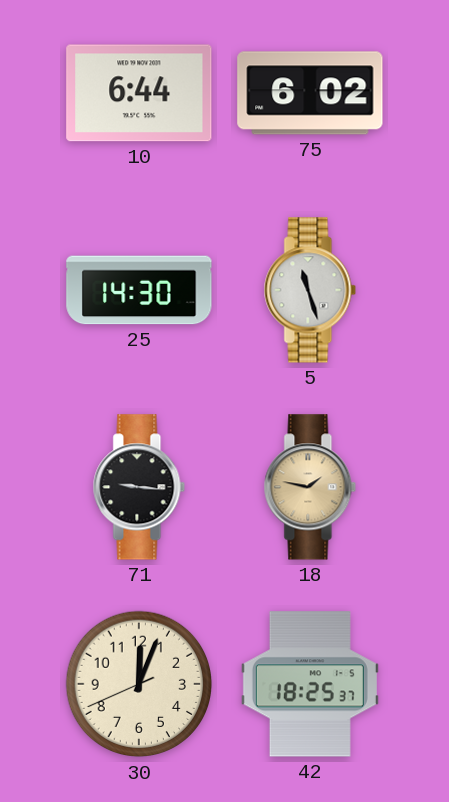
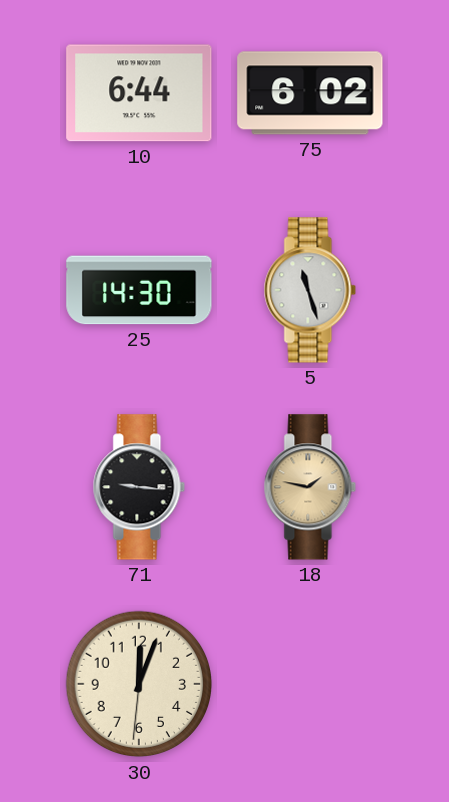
30: 12:03:41 -> 12:03:31
42: 18:25 -> none
